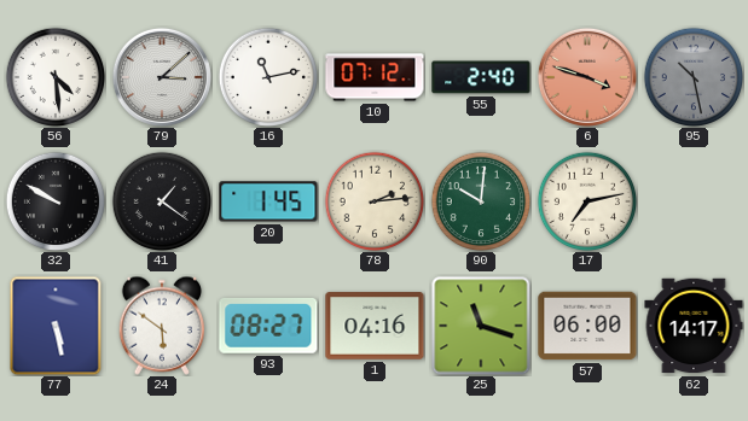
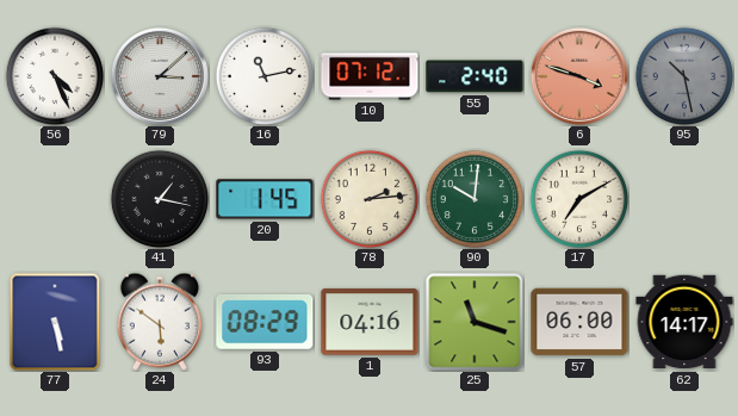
56: 4:29 -> 4:26
32: 9:50 -> none
41: 1:21 -> 1:17
17: 7:13 -> 7:10
93: 08:27 -> 08:29
